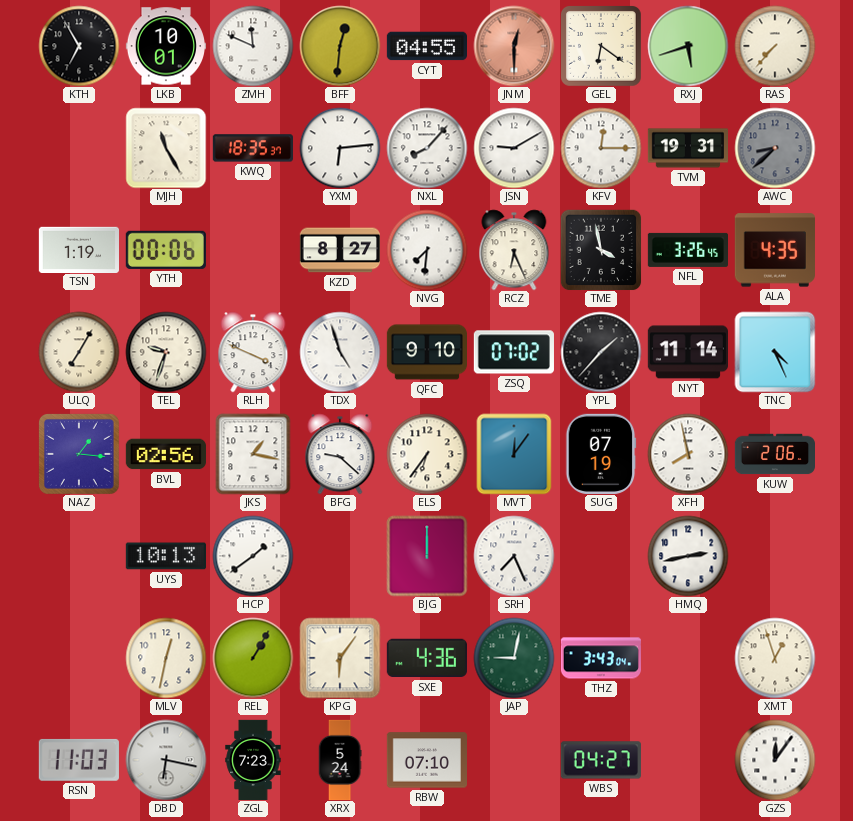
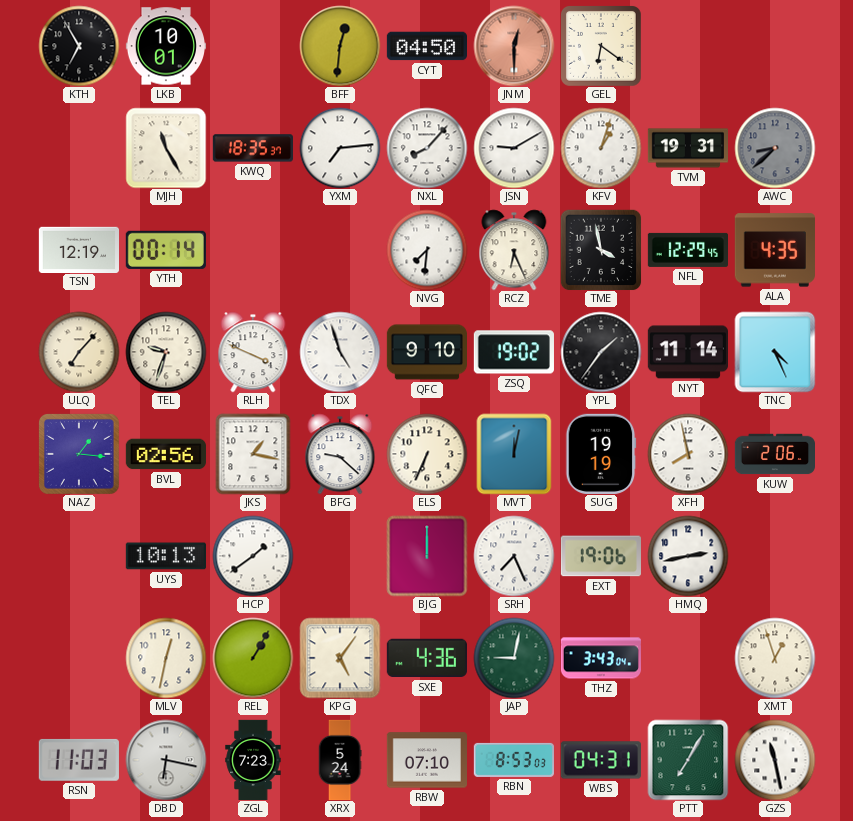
ZMH: 11:49 -> none
CYT: 04:55 -> 04:50
RXJ: 5:42 -> none
RAS: 7:37 -> none
YXM: 6:14 -> 7:14
KFV: 12:15 -> 1:03
TSN: 1:19 -> 12:19
YTH: 00:06 -> 00:14
KZD: 8:27 -> none
NFL: 3:26 -> 12:29
ULQ: 7:05 -> 7:07
ZSQ: 07:02 -> 19:02
YPL: 1:37 -> 1:36
ELS: 6:36 -> 6:34
MVT: 12:06 -> 12:02
SUG: 07:19 -> 19:19
EXT: none -> 19:06
KPG: 6:06 -> 5:06
RBN: none -> 8:53
WBS: 04:27 -> 04:31
PTT: none -> 7:05
GZS: 12:06 -> 11:28
